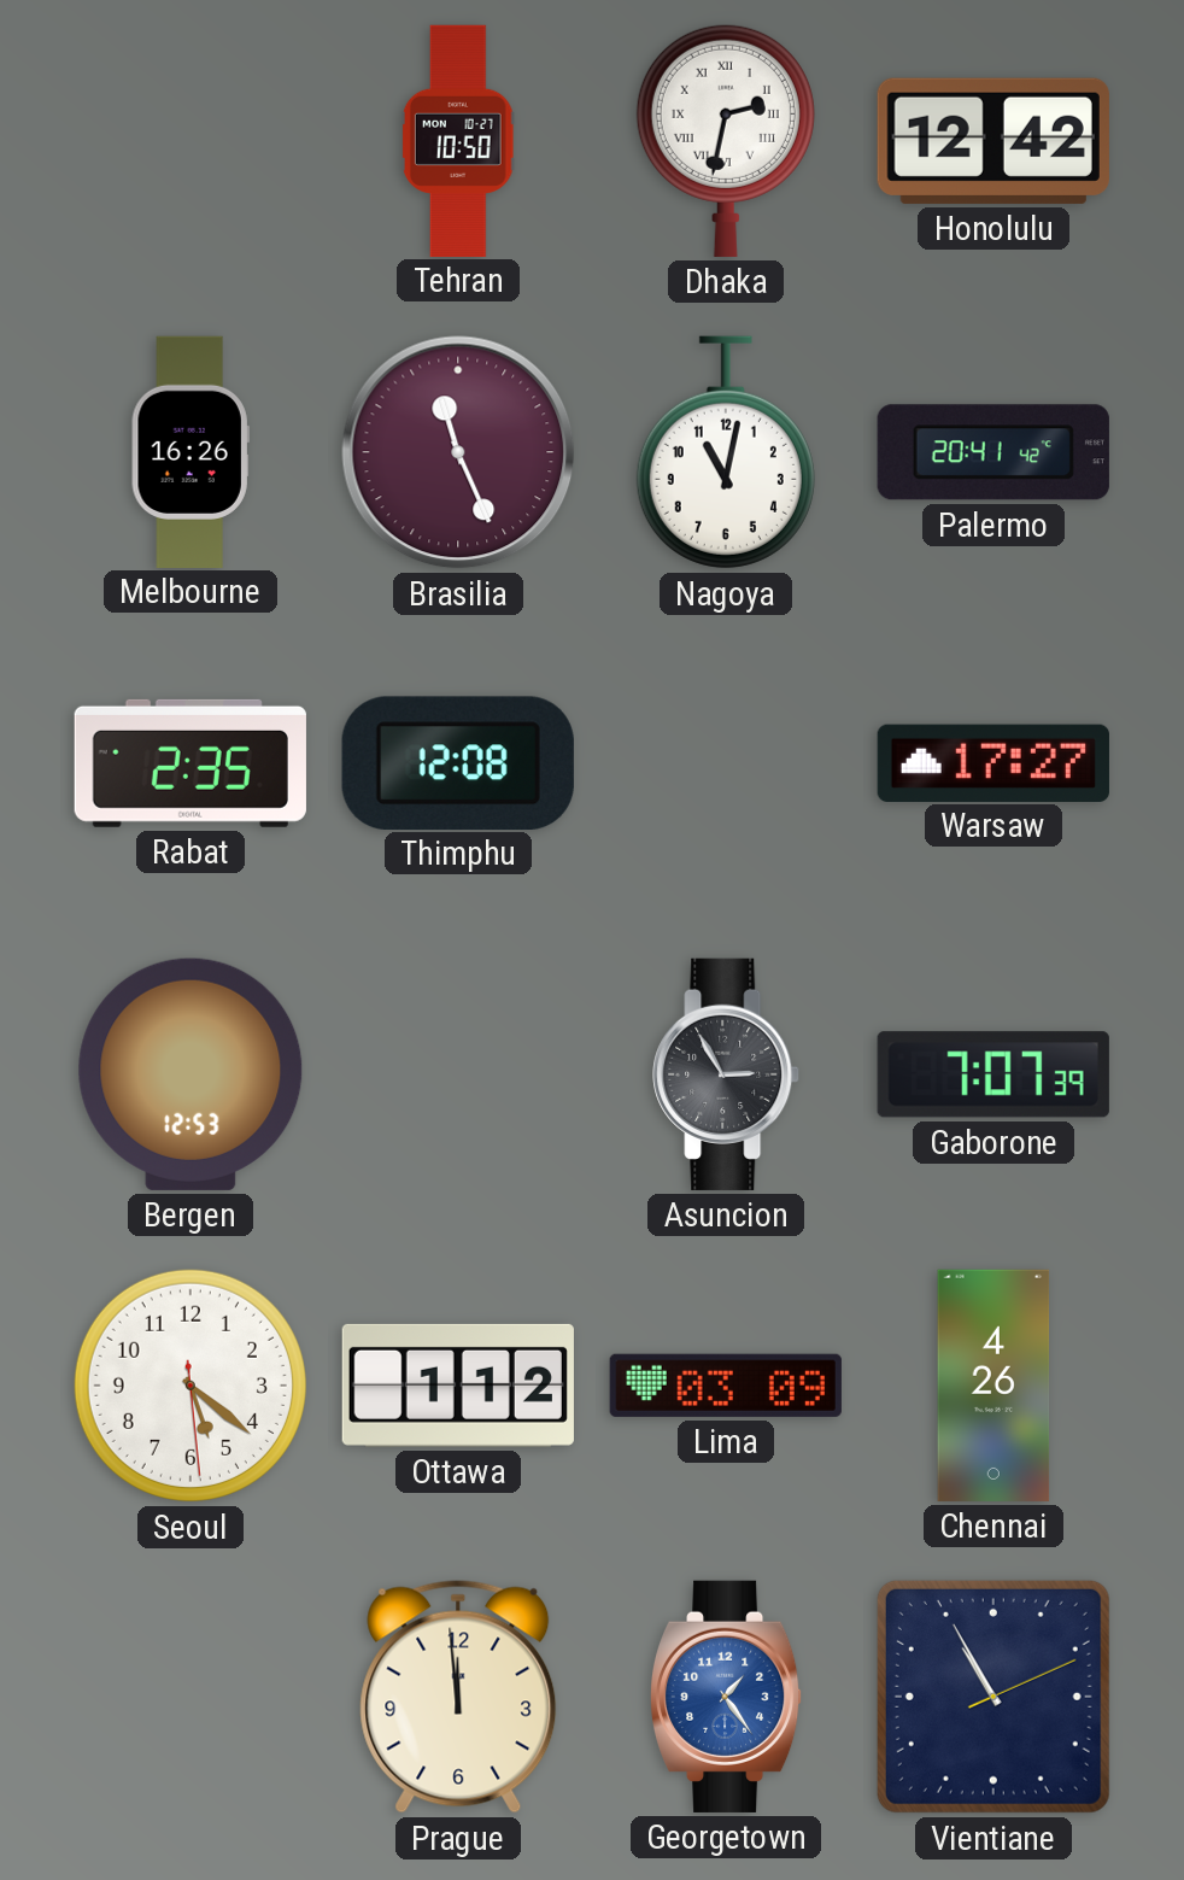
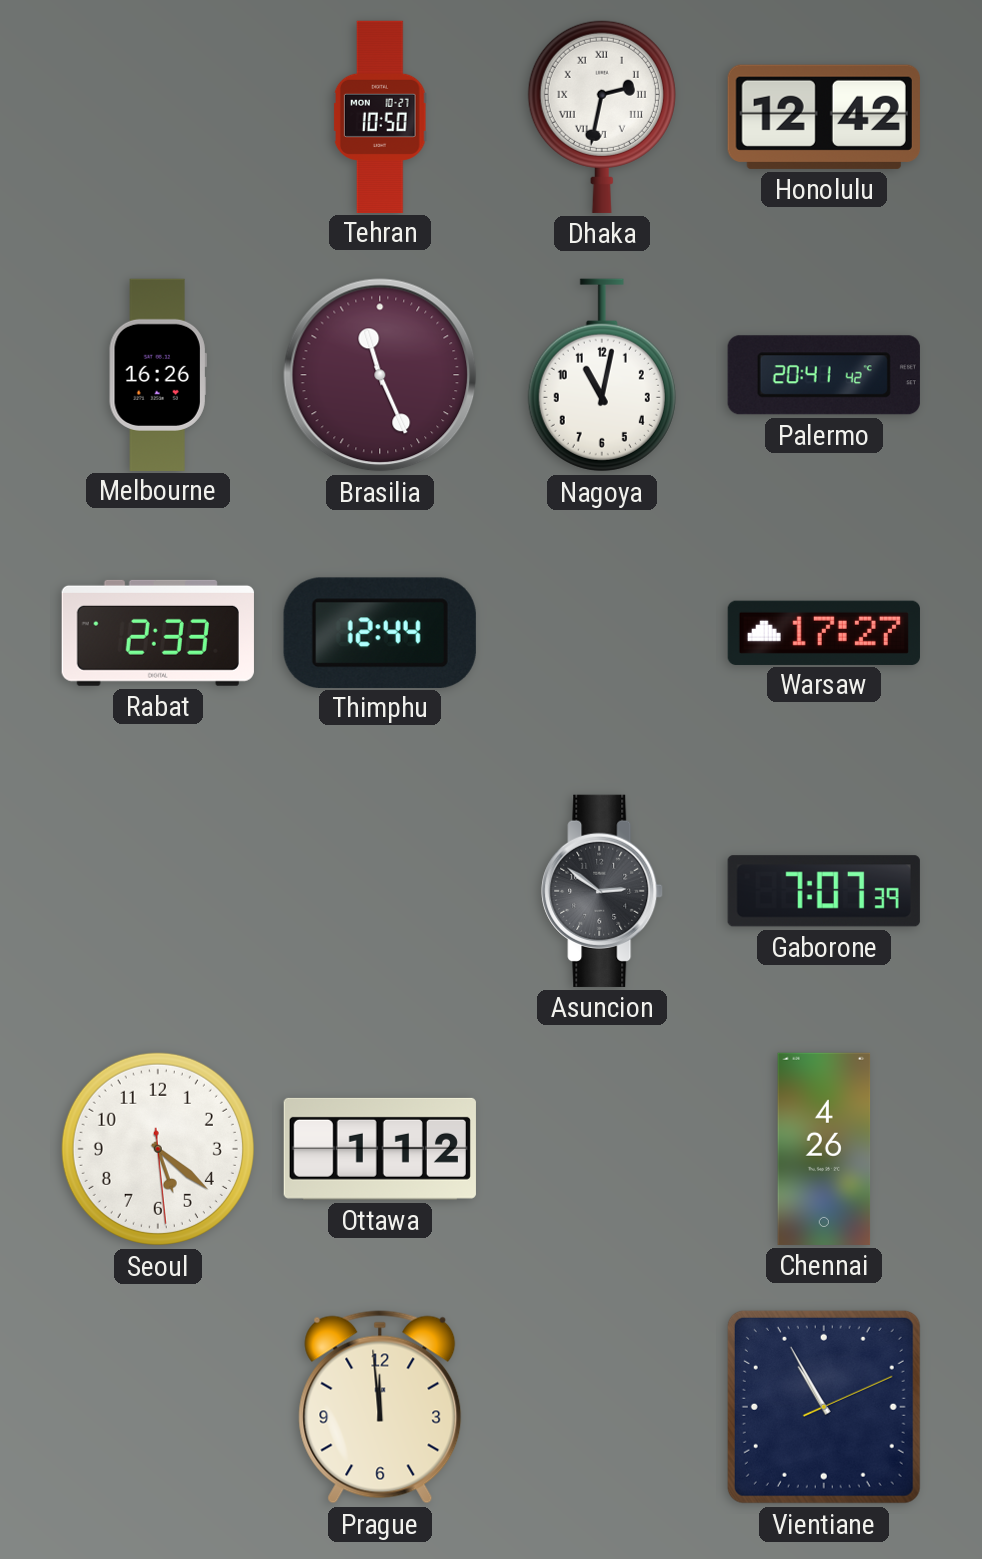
Rabat: 2:35 -> 2:33
Thimphu: 12:08 -> 12:44
Bergen: 12:53 -> none
Asuncion: 2:55 -> 2:51
Lima: 03:09 -> none
Georgetown: 1:24 -> none
